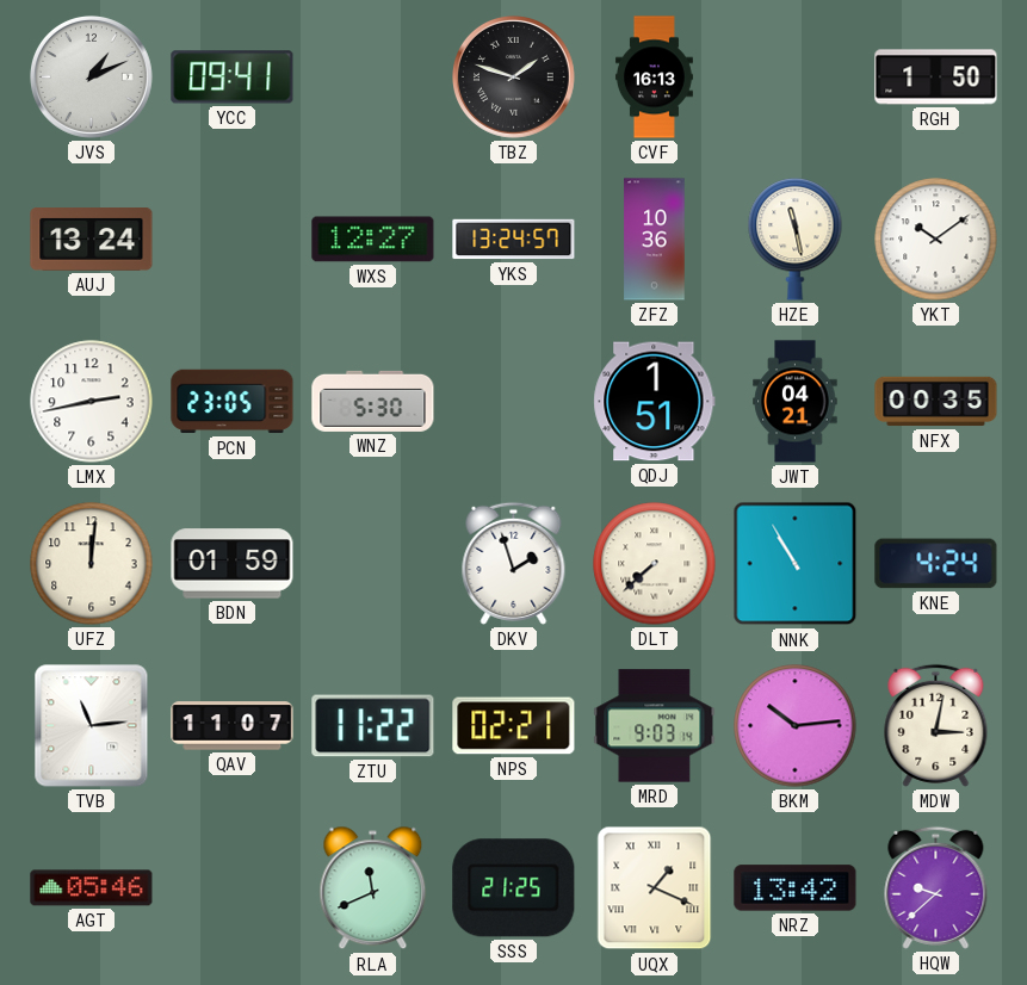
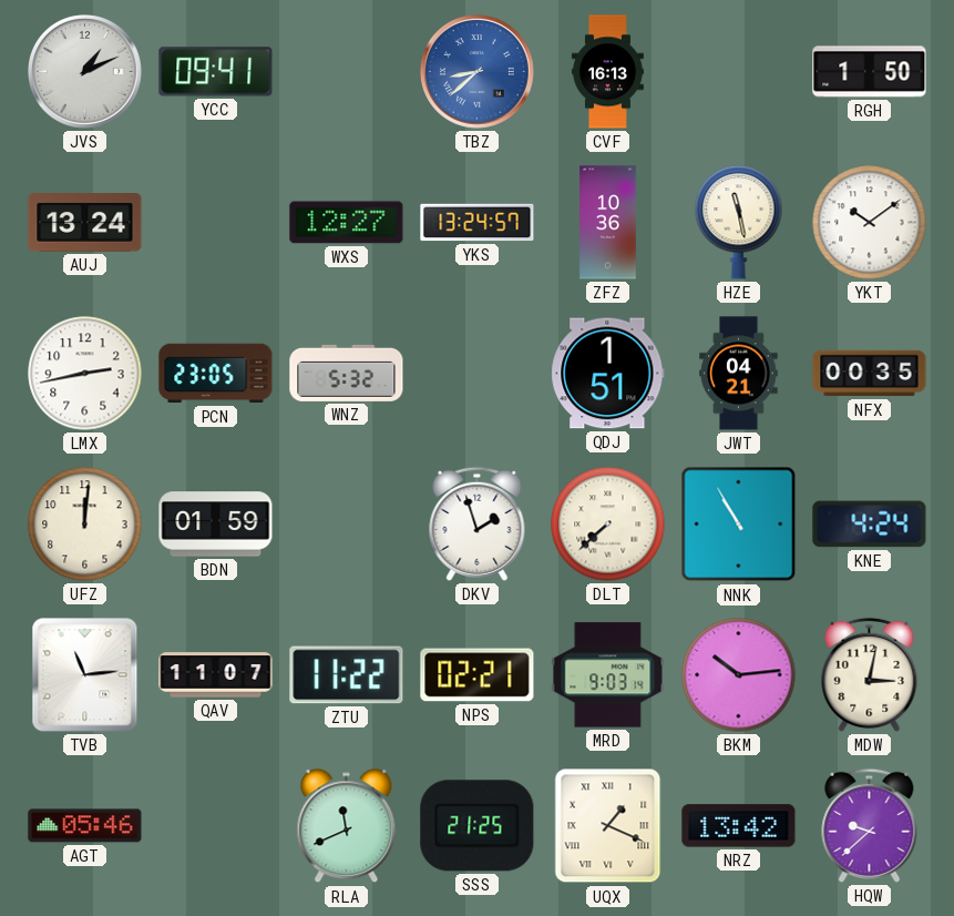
TBZ: 1:48 -> 8:38
TBZ dial: black -> blue
WNZ: 5:30 -> 5:32
